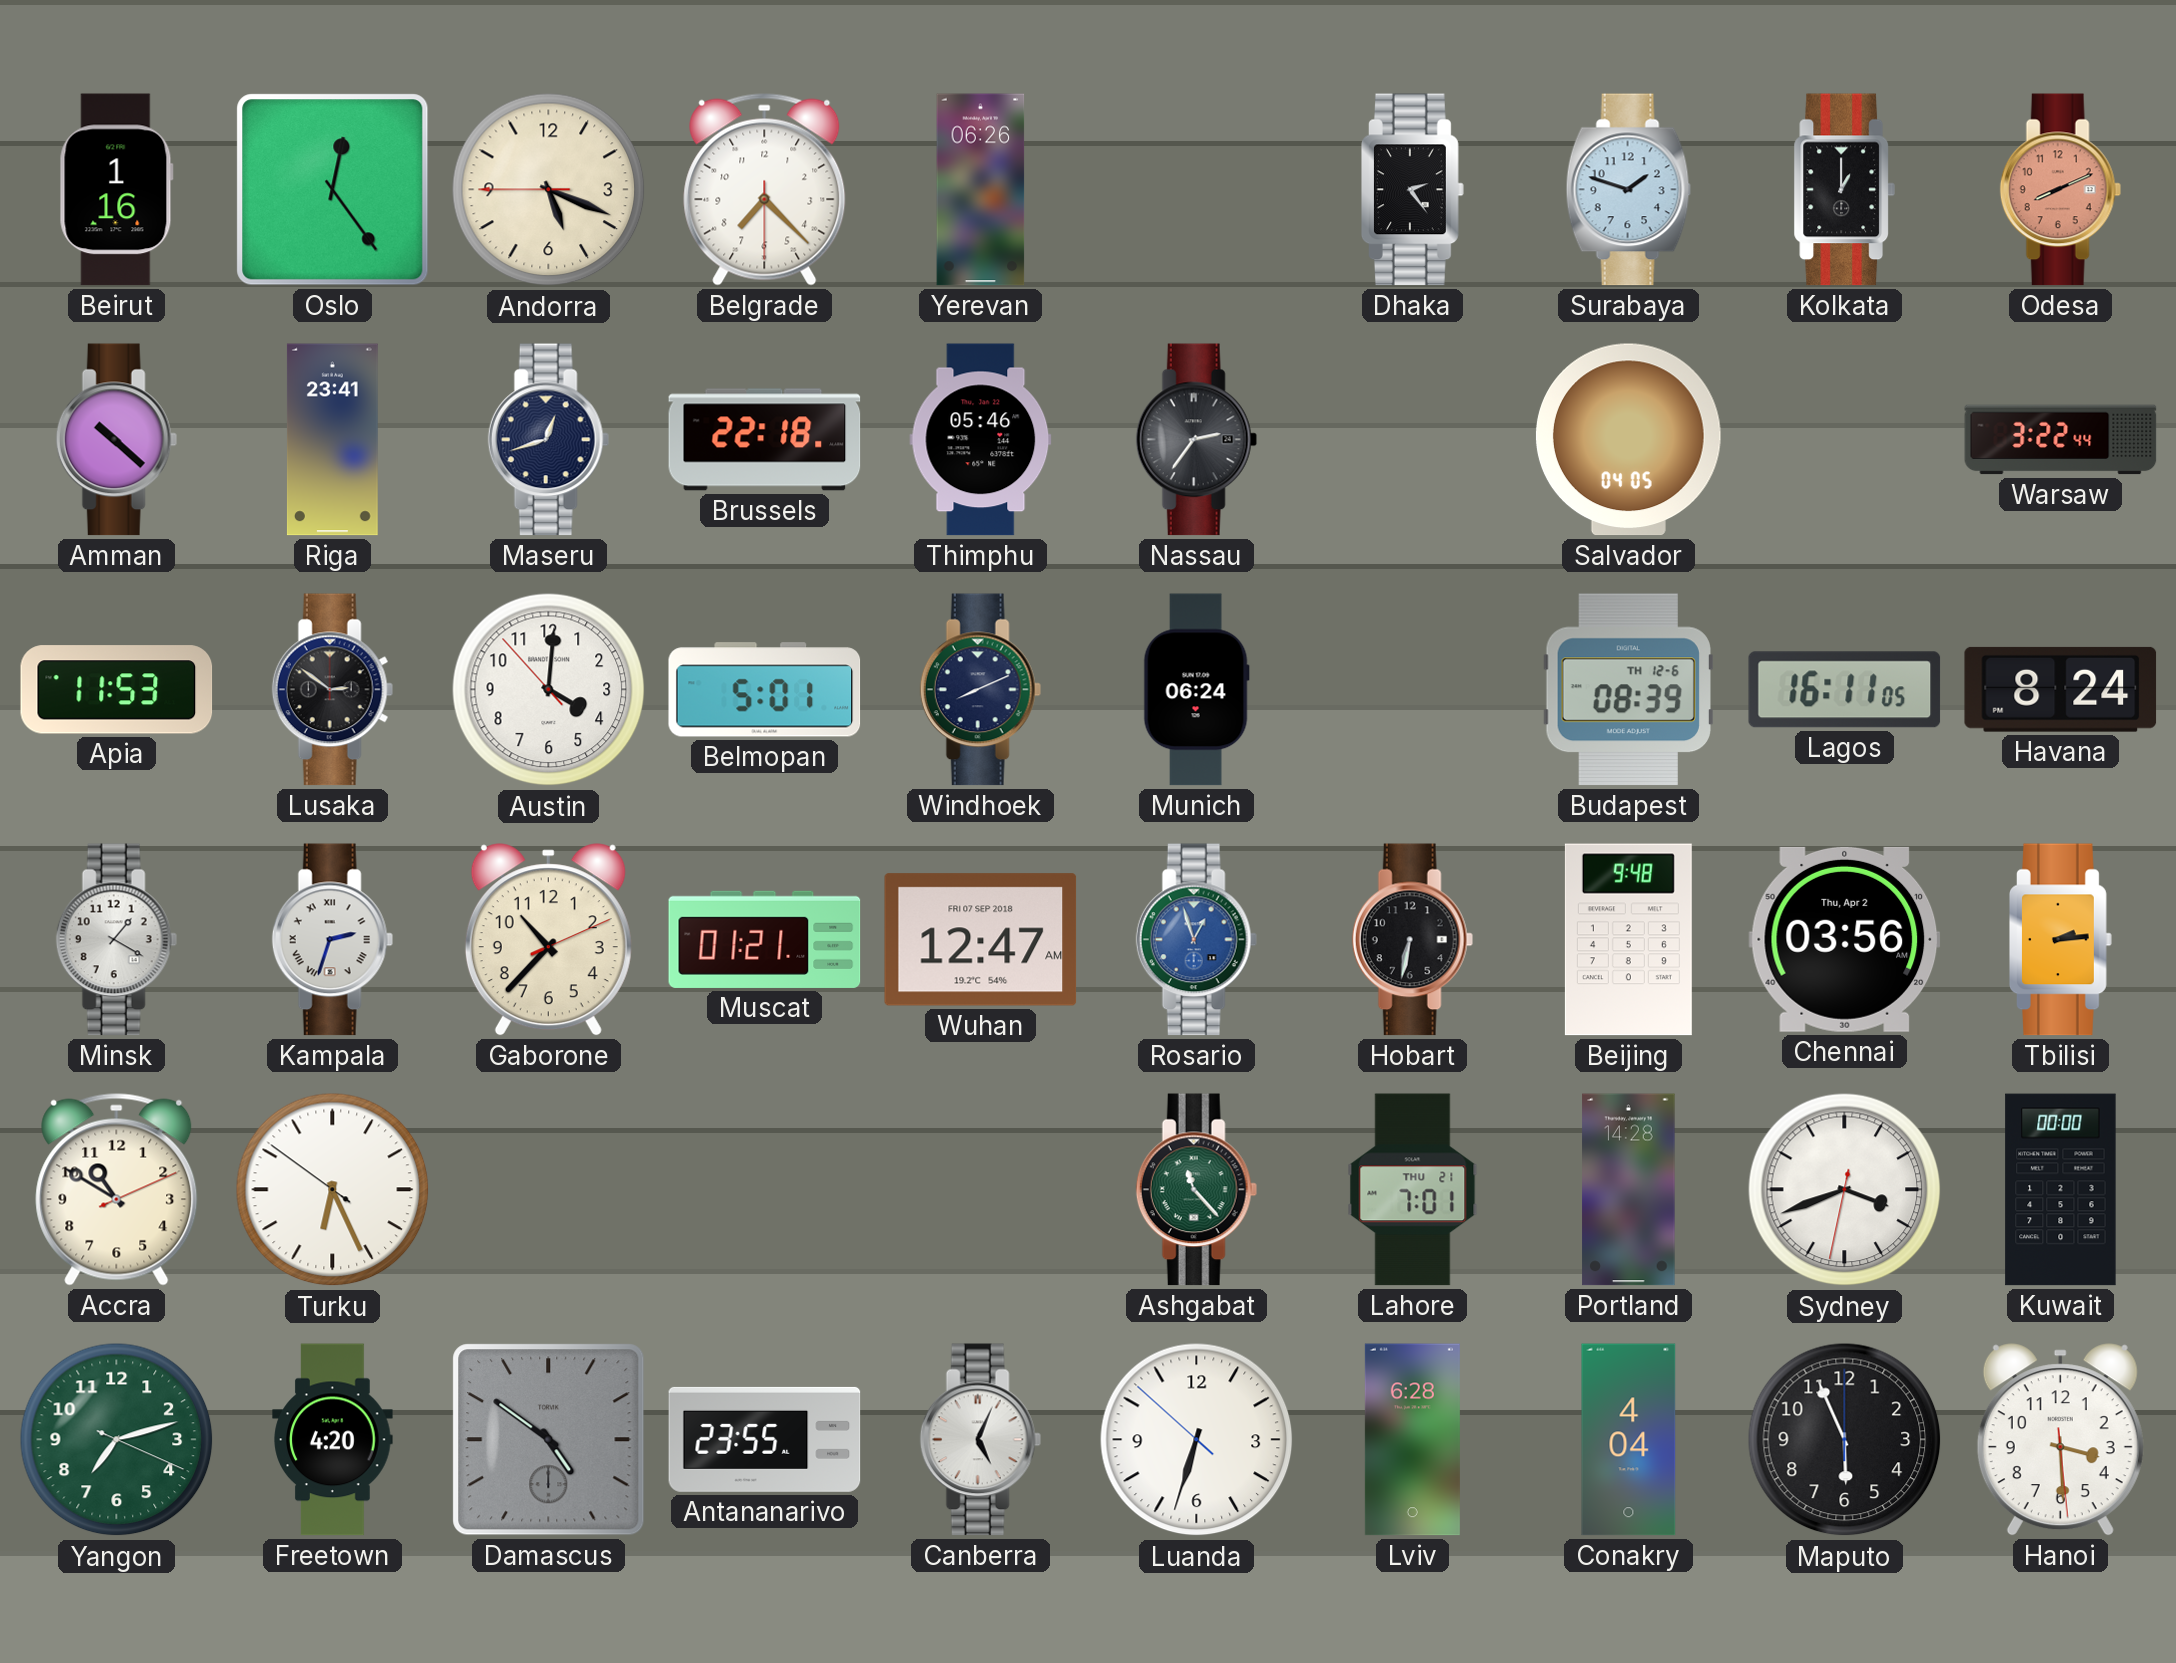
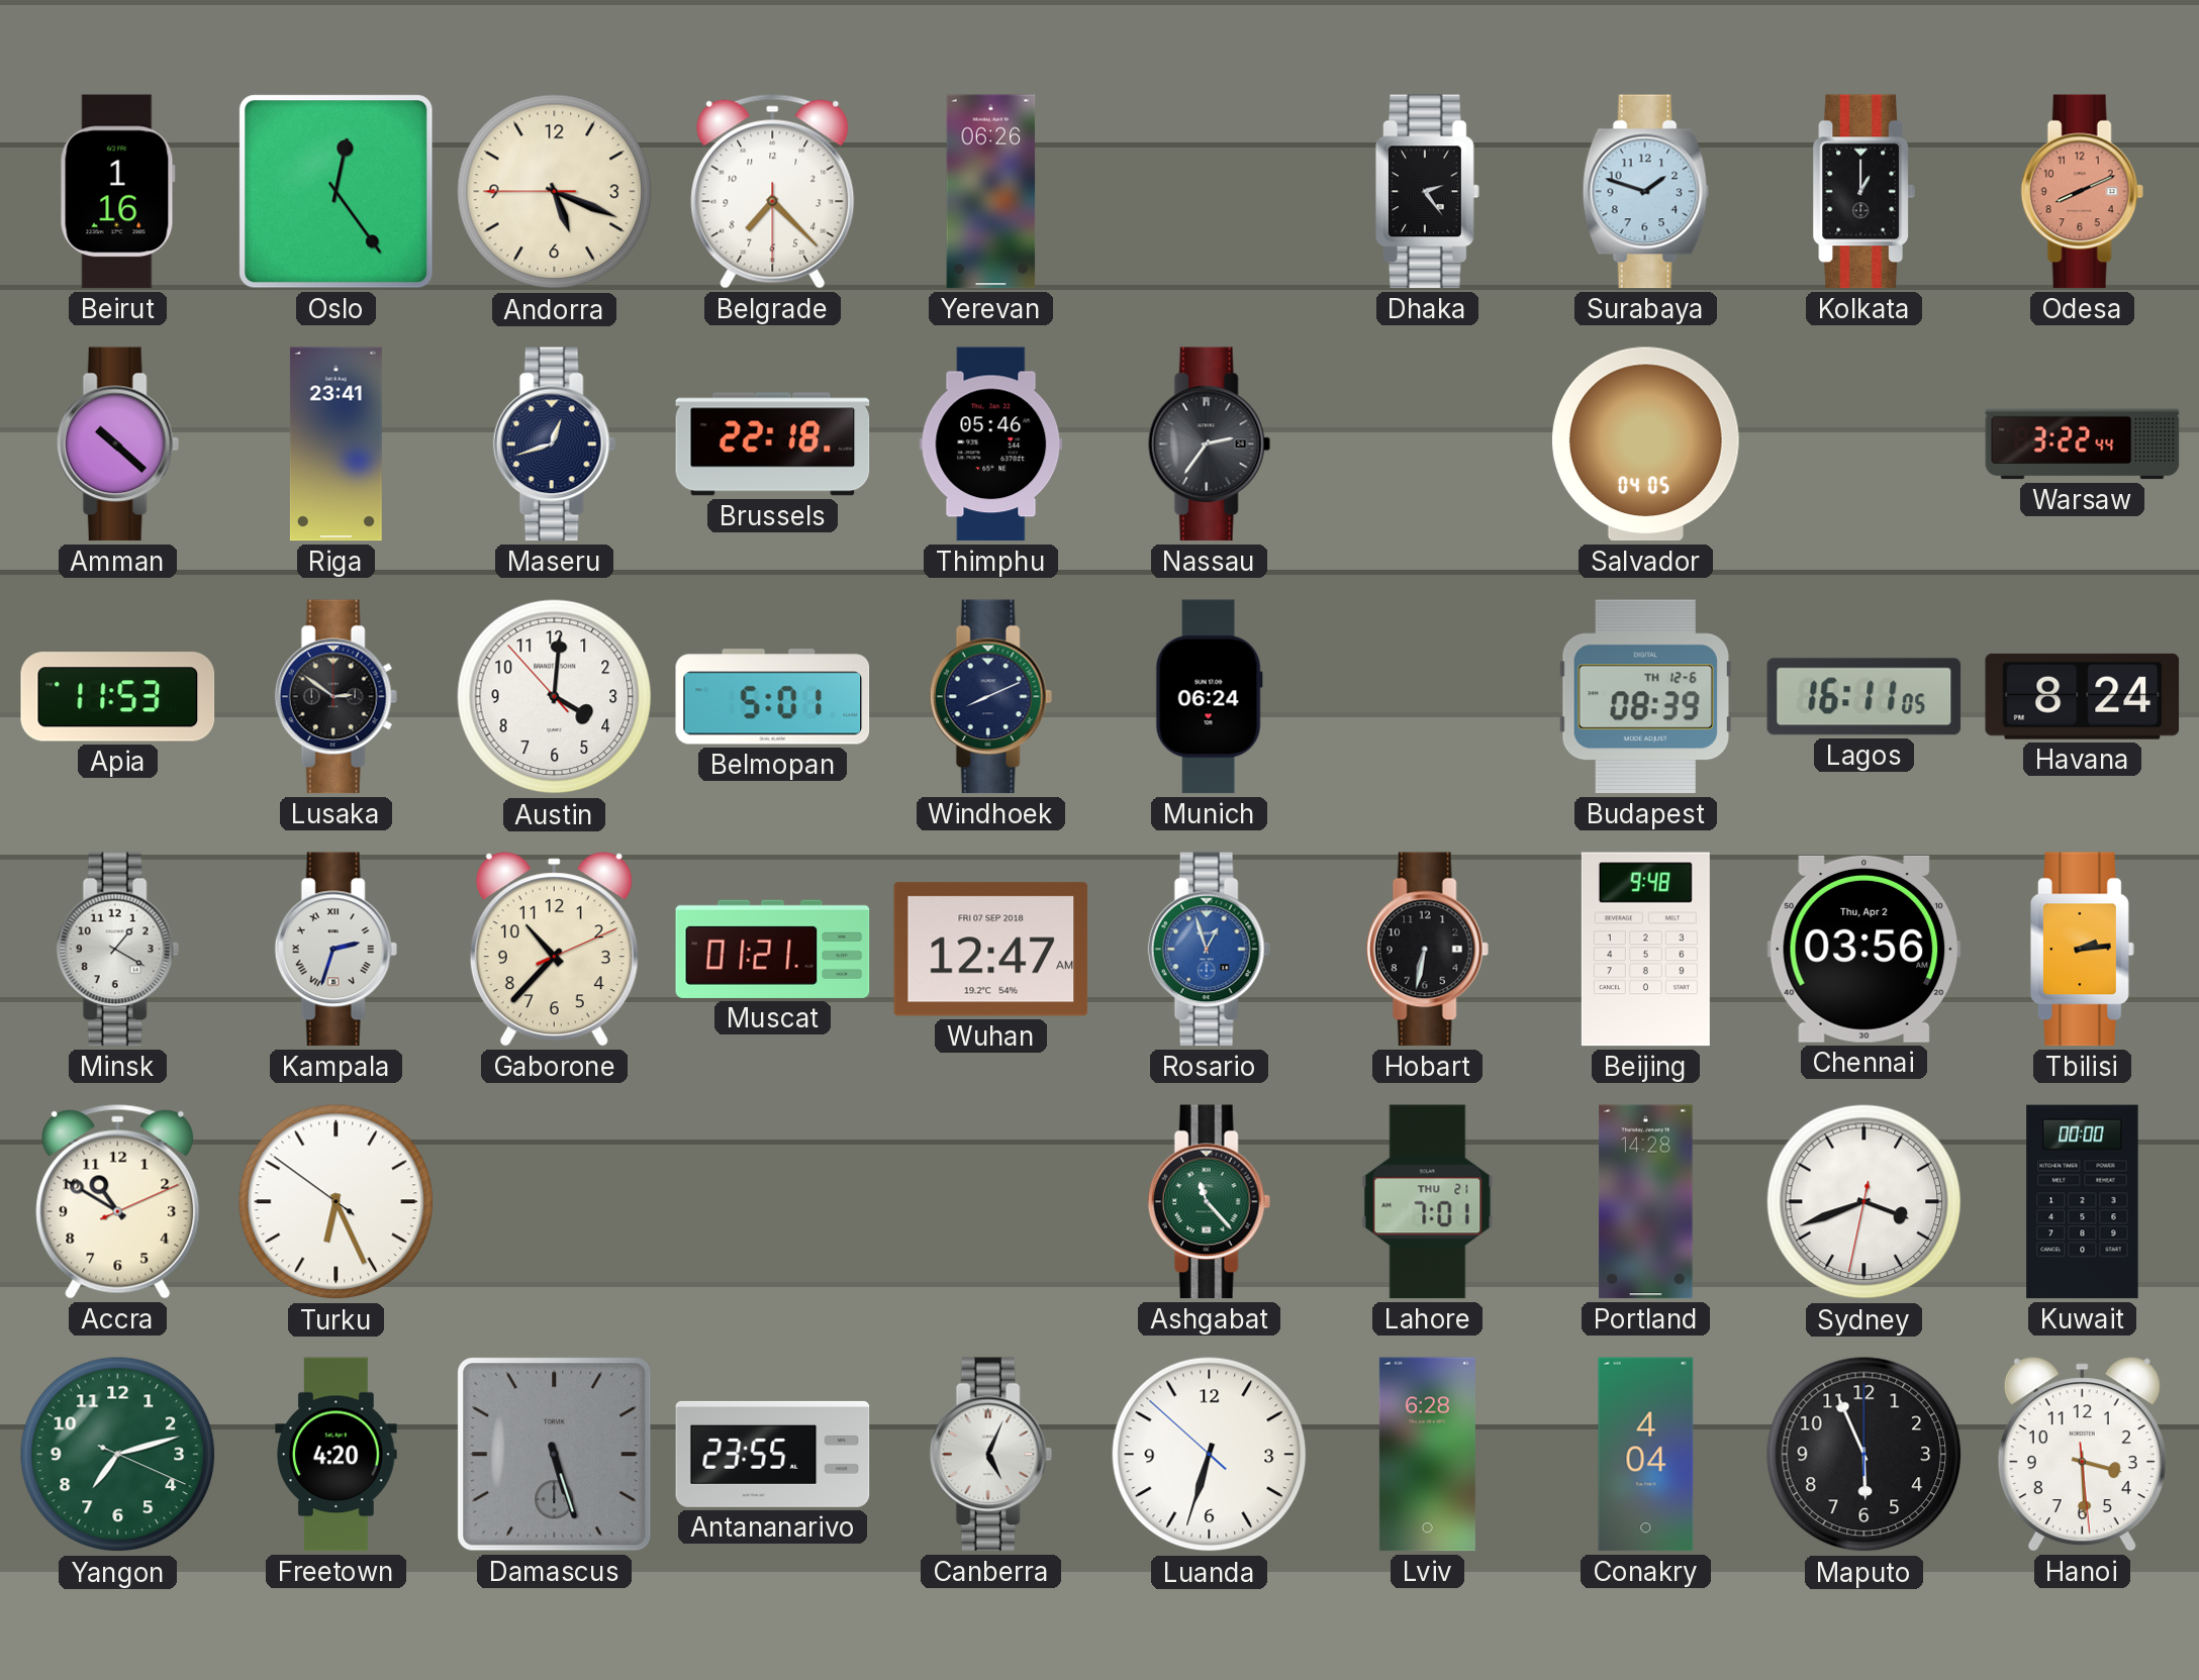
Damascus: 4:51 -> 5:27
